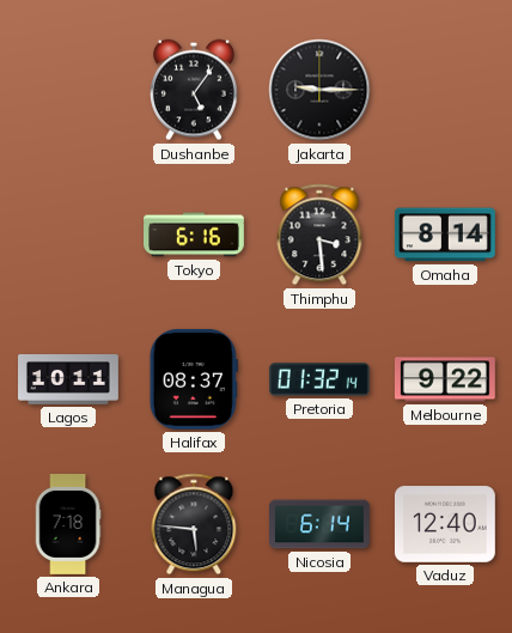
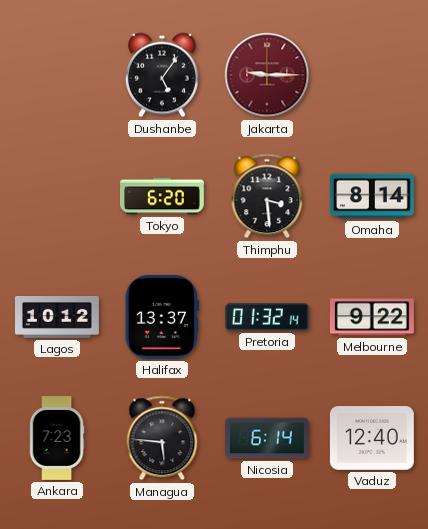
Jakarta dial: black -> burgundy
Tokyo: 6:16 -> 6:20
Lagos: 10:11 -> 10:12
Halifax: 08:37 -> 13:37
Ankara: 7:18 -> 7:23
